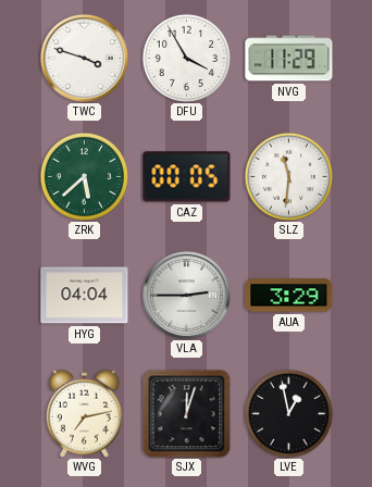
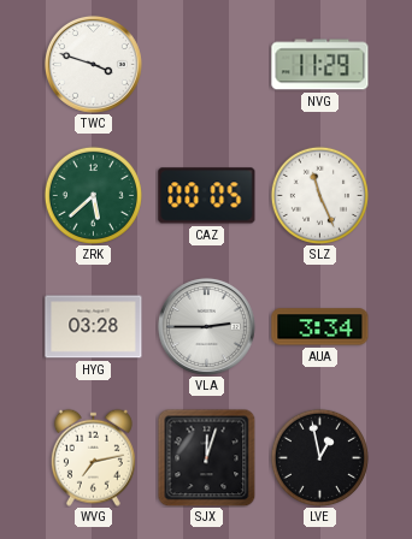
DFU: 3:55 -> none
SLZ: 11:31 -> 11:26
HYG: 04:04 -> 03:28
AUA: 3:29 -> 3:34
